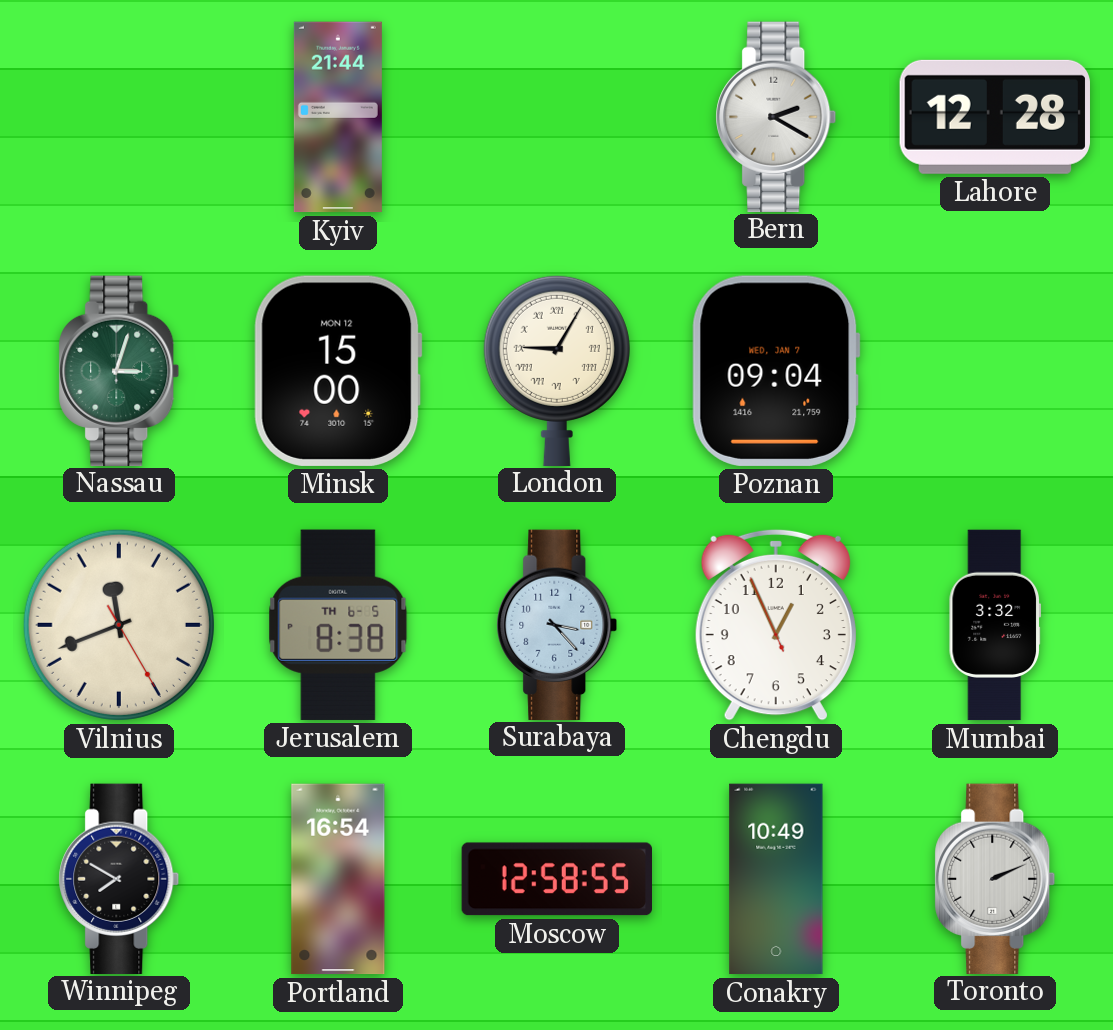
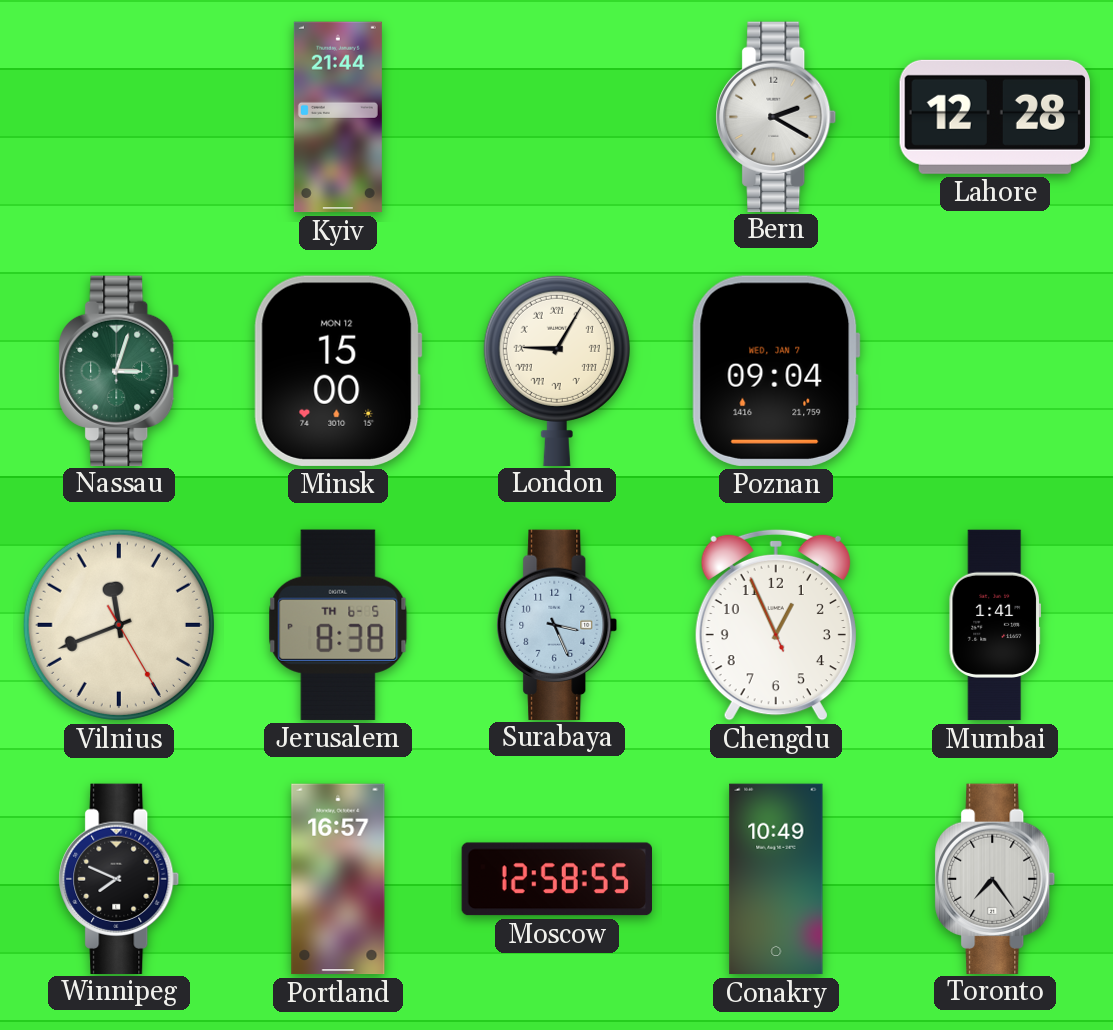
Surabaya: 3:23 -> 3:26
Mumbai: 3:32 -> 1:41
Winnipeg: 7:50 -> 7:49
Portland: 16:54 -> 16:57
Toronto: 2:11 -> 7:24
